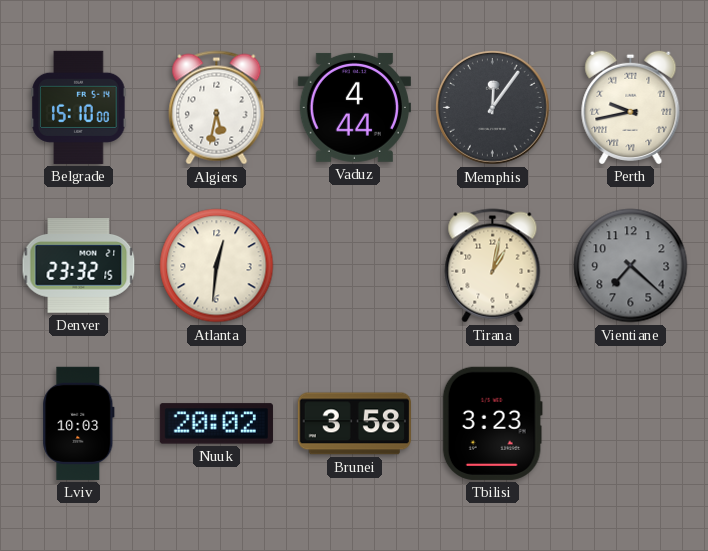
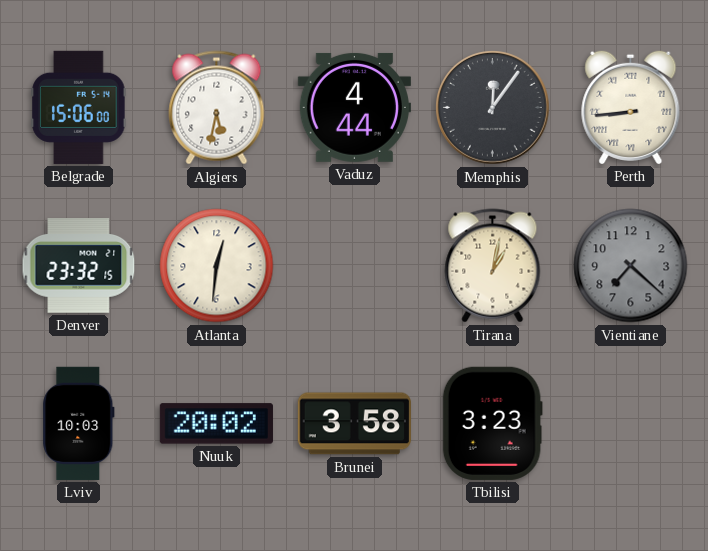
Belgrade: 15:10 -> 15:06
Perth: 9:43 -> 8:44
